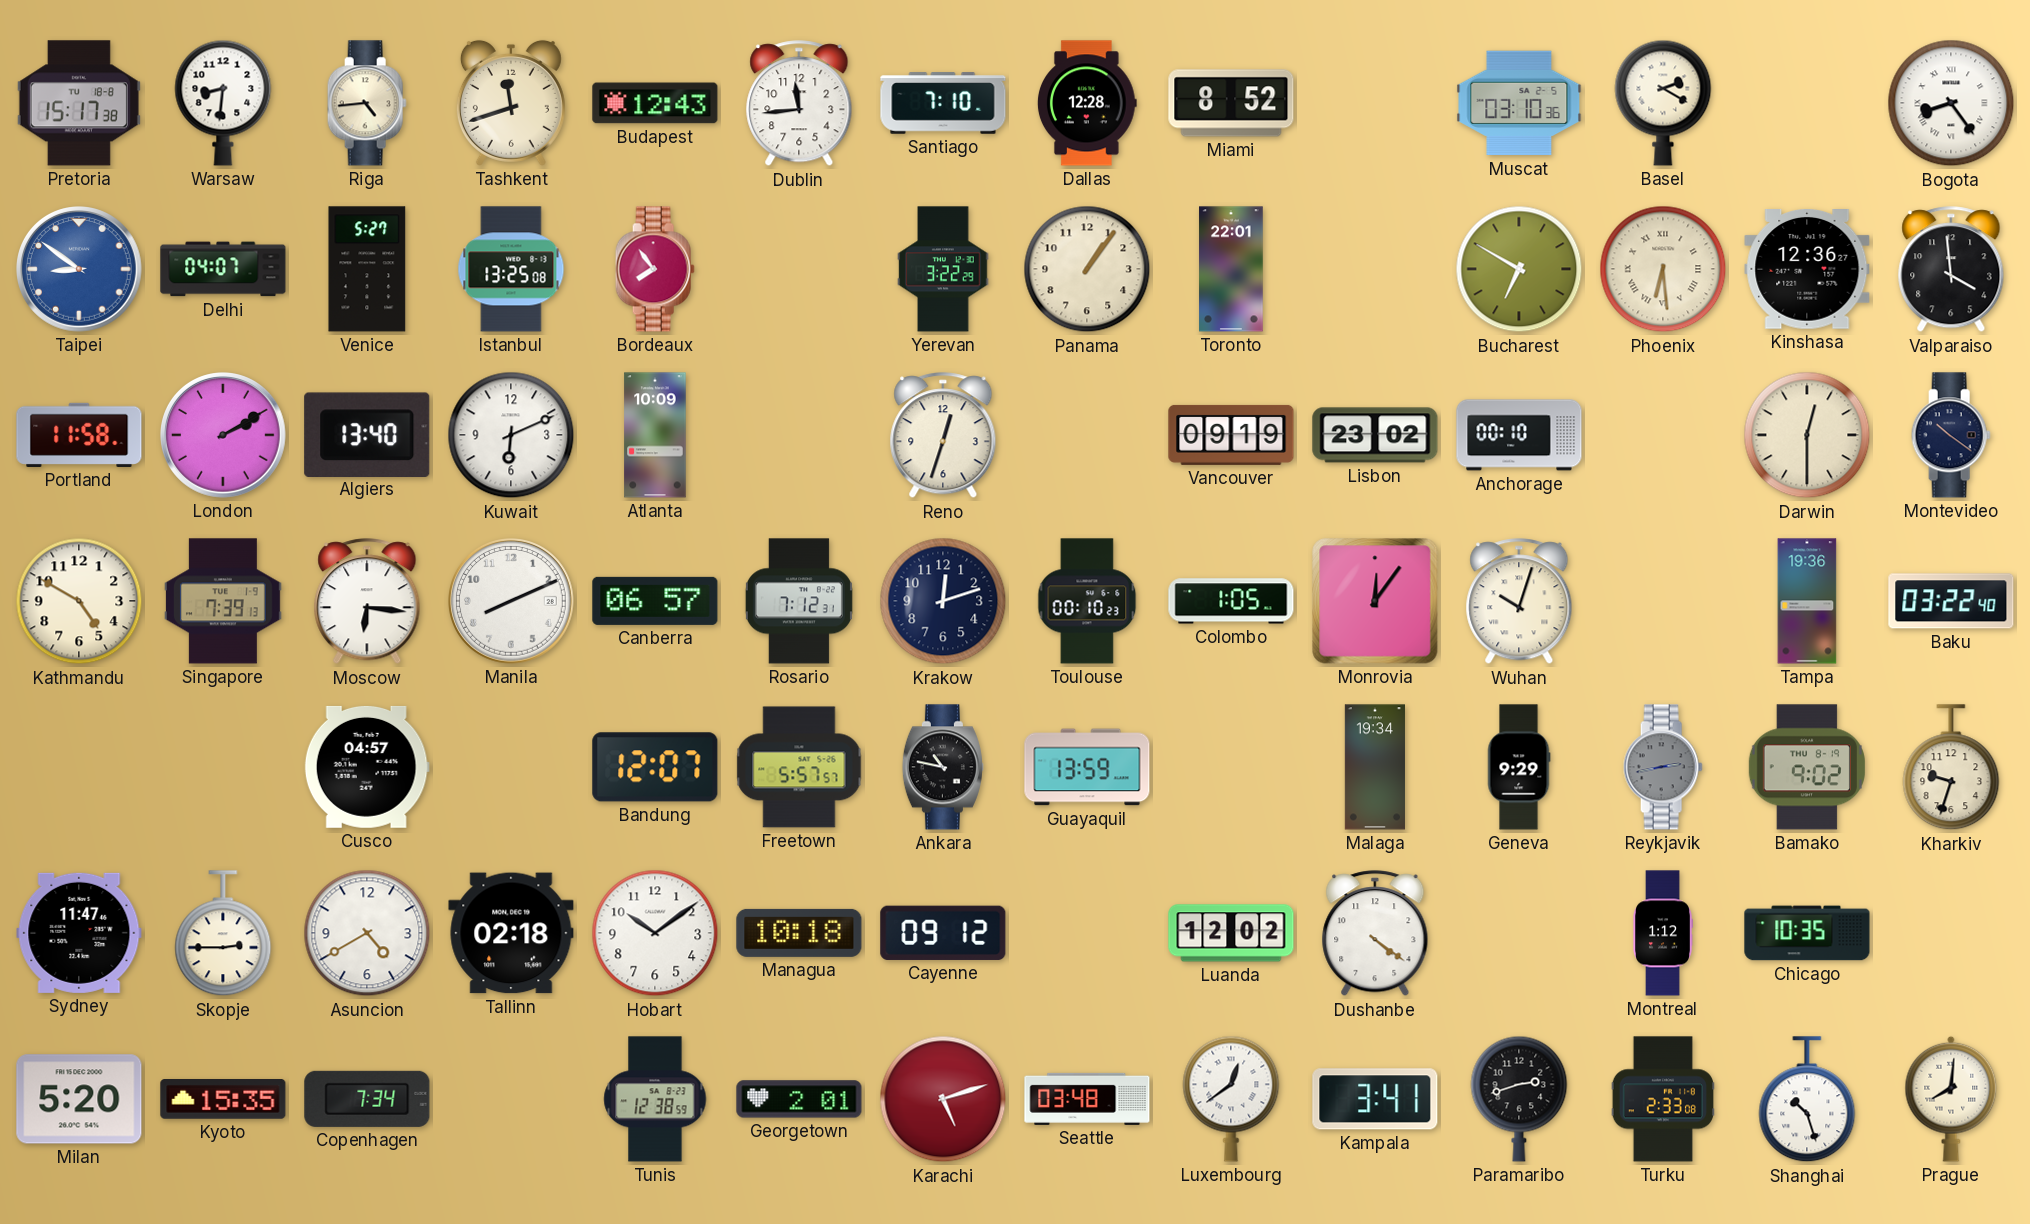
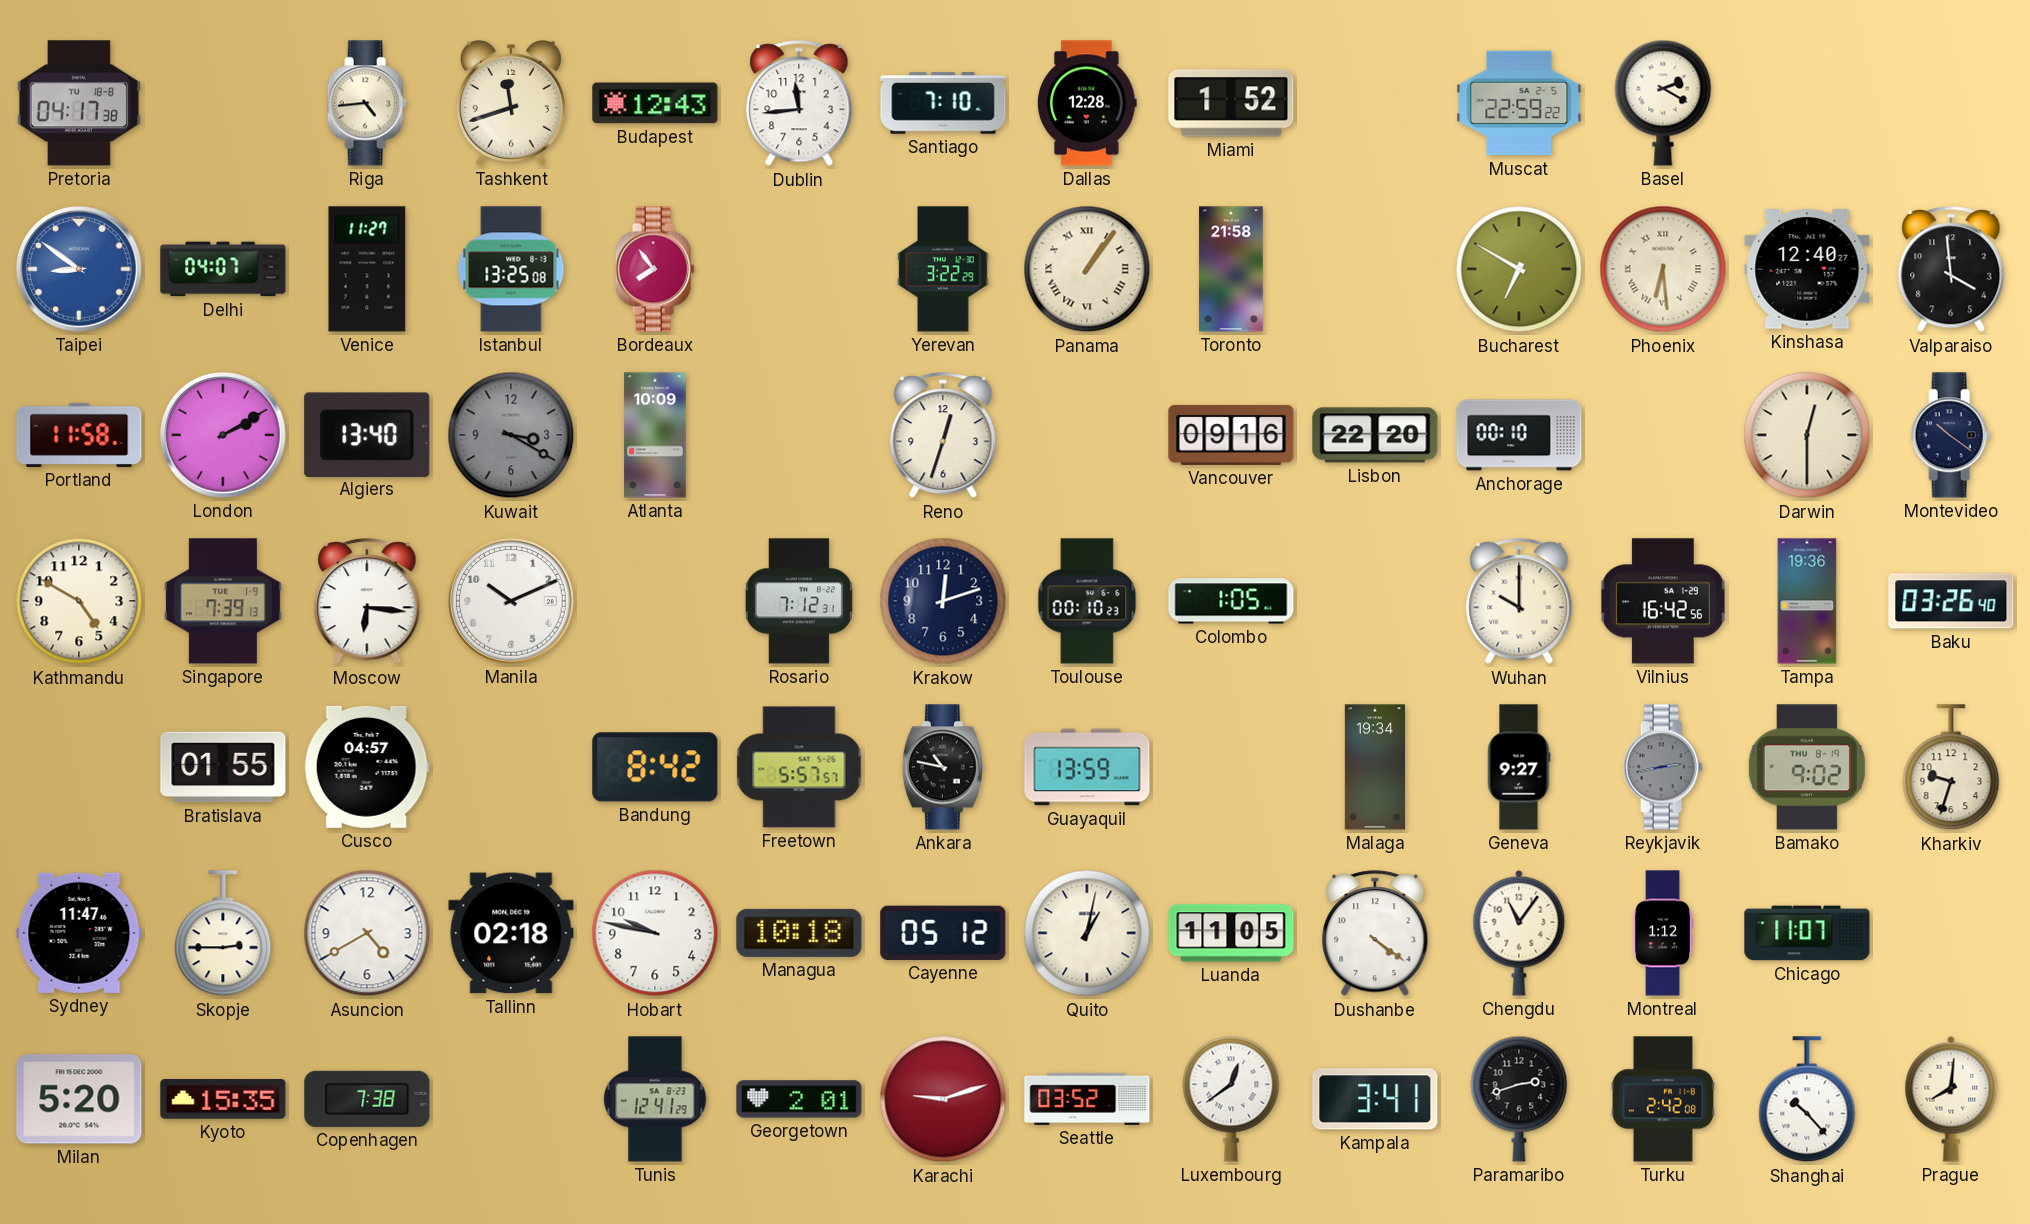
Pretoria: 15:17 -> 04:17
Warsaw: 8:31 -> none
Miami: 8:52 -> 1:52
Muscat: 03:10 -> 22:59
Bogota: 8:24 -> none
Venice: 5:27 -> 11:27
Panama numerals: Arabic -> Roman
Toronto: 22:01 -> 21:58
Kinshasa: 12:36 -> 12:40
Kuwait: 6:11 -> 3:20
Kuwait dial: white -> grey
Vancouver: 09:19 -> 09:16
Lisbon: 23:02 -> 22:20
Manila: 8:11 -> 10:11
Canberra: 06:57 -> none
Monrovia: 12:06 -> none
Wuhan: 10:03 -> 10:00
Vilnius: none -> 16:42
Baku: 03:22 -> 03:26
Bratislava: none -> 01:55
Bandung: 12:07 -> 8:42
Geneva: 9:29 -> 9:27
Hobart: 10:09 -> 9:47
Cayenne: 09:12 -> 05:12
Quito: none -> 1:02
Luanda: 12:02 -> 11:05
Chengdu: none -> 11:06
Chicago: 10:35 -> 11:07
Copenhagen: 7:34 -> 7:38
Tunis: 12:38 -> 12:41
Karachi: 5:12 -> 9:12
Seattle: 03:48 -> 03:52
Turku: 2:33 -> 2:42
Shanghai: 10:27 -> 10:23
